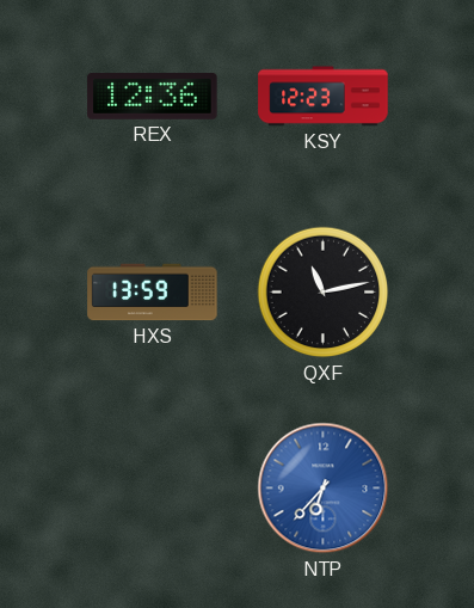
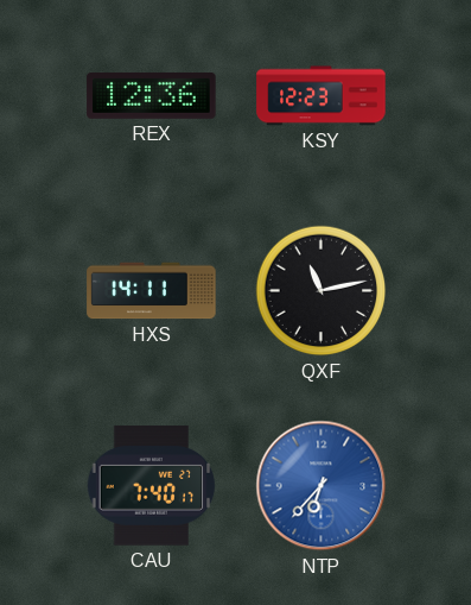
HXS: 13:59 -> 14:11
CAU: none -> 7:40
